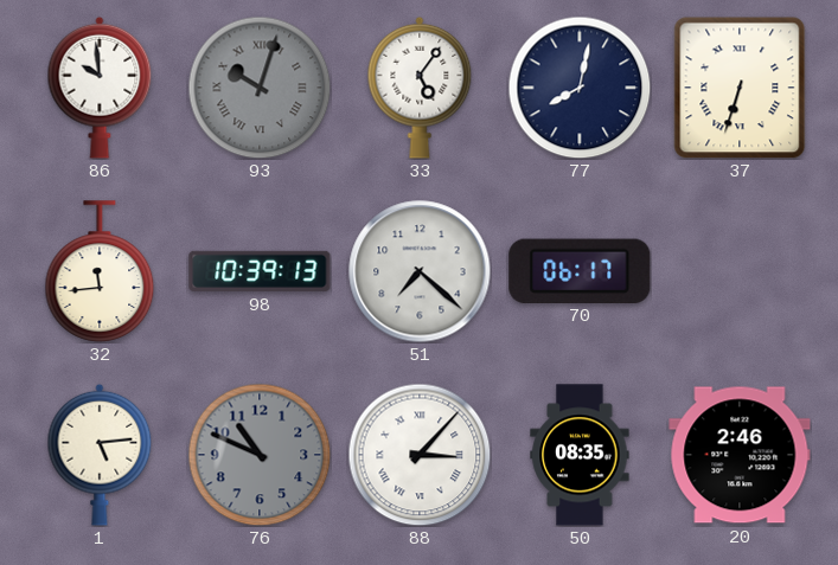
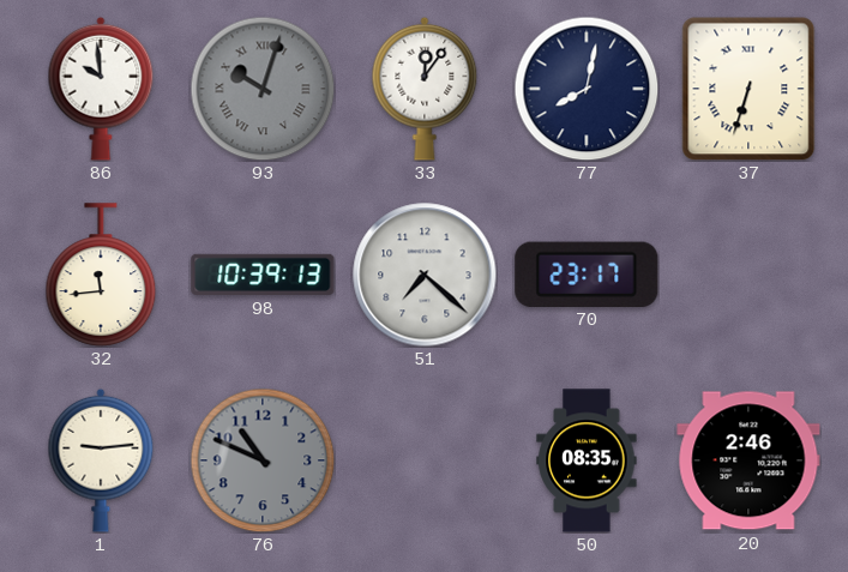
33: 5:06 -> 12:06
70: 06:17 -> 23:17
1: 5:14 -> 9:14
88: 3:07 -> none
